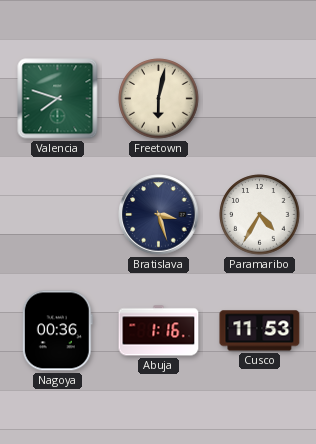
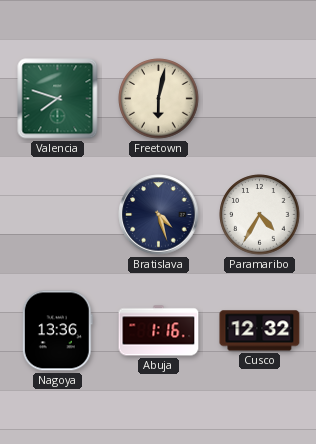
Bratislava: 3:27 -> 4:27
Nagoya: 00:36 -> 13:36
Cusco: 11:53 -> 12:32
